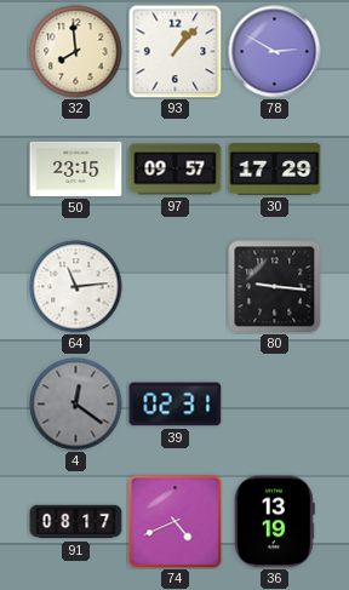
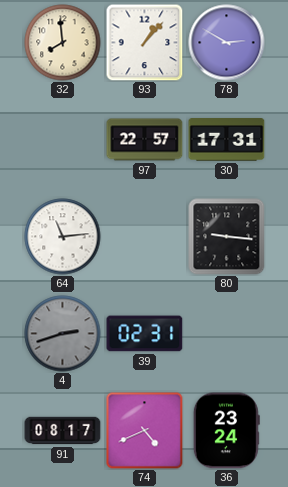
50: 23:15 -> none
97: 09:57 -> 22:57
30: 17:29 -> 17:31
4: 12:21 -> 2:42
36: 13:19 -> 23:24
